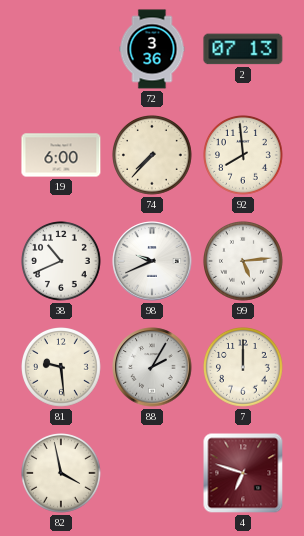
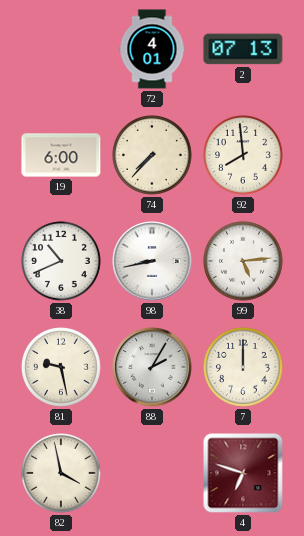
72: 3:36 -> 4:01
98: 9:41 -> 8:43
81: 9:29 -> 9:28
